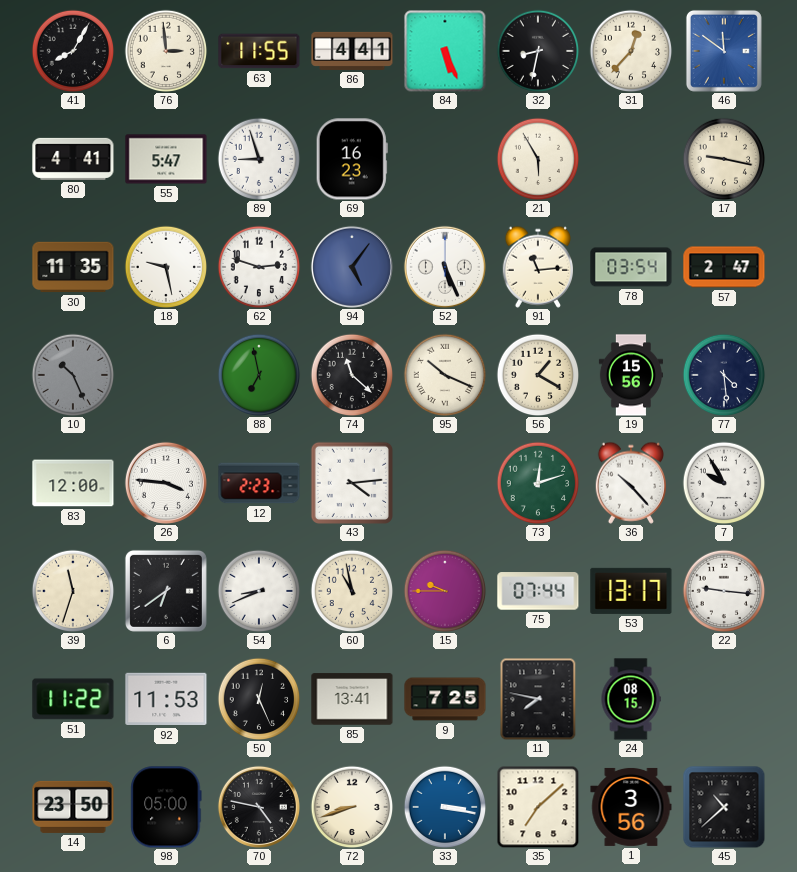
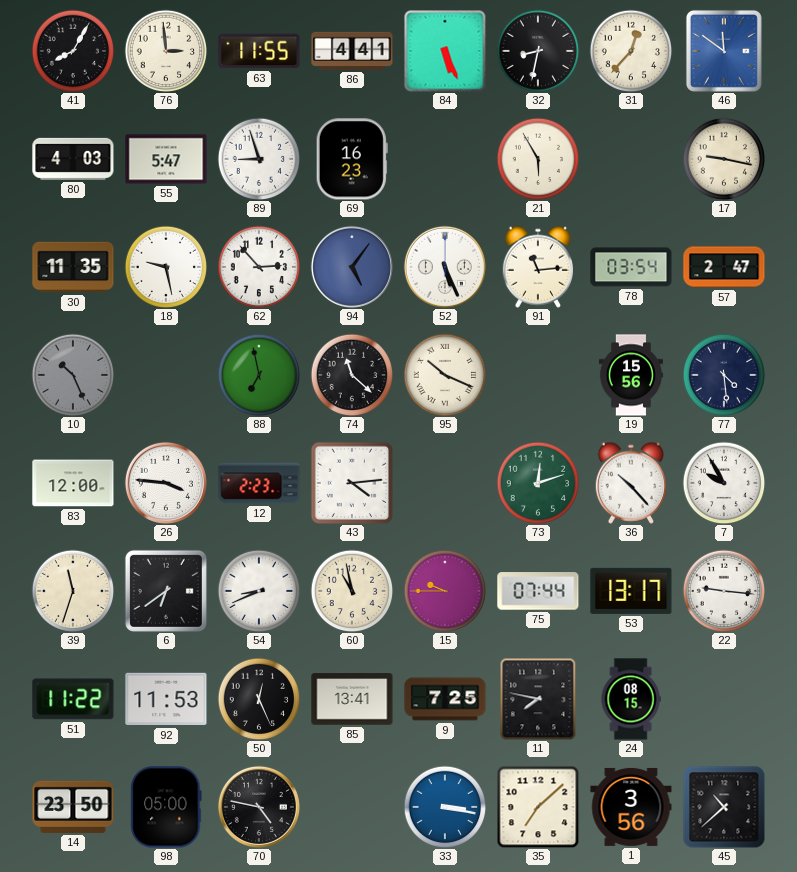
80: 4:41 -> 4:03
62: 2:48 -> 2:53
56: 1:20 -> none
72: 8:42 -> none
